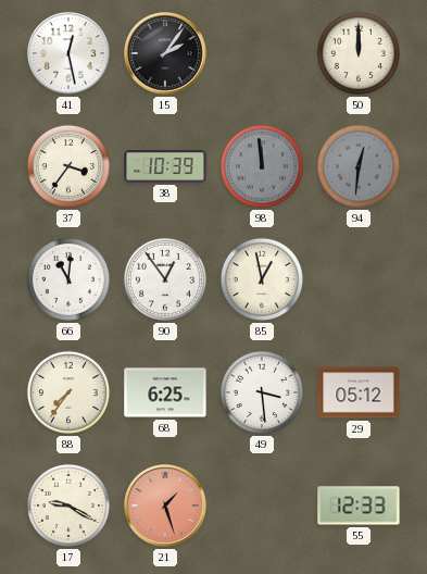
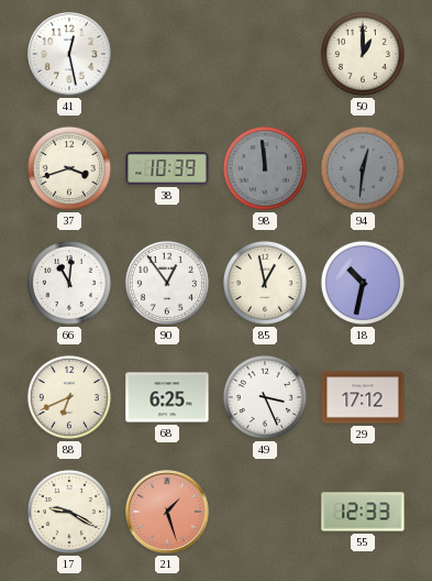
15: 2:06 -> none
50: 12:00 -> 1:00
37: 3:36 -> 3:42
18: none -> 10:32
88: 7:36 -> 6:41
49: 3:29 -> 3:26
29: 05:12 -> 17:12
